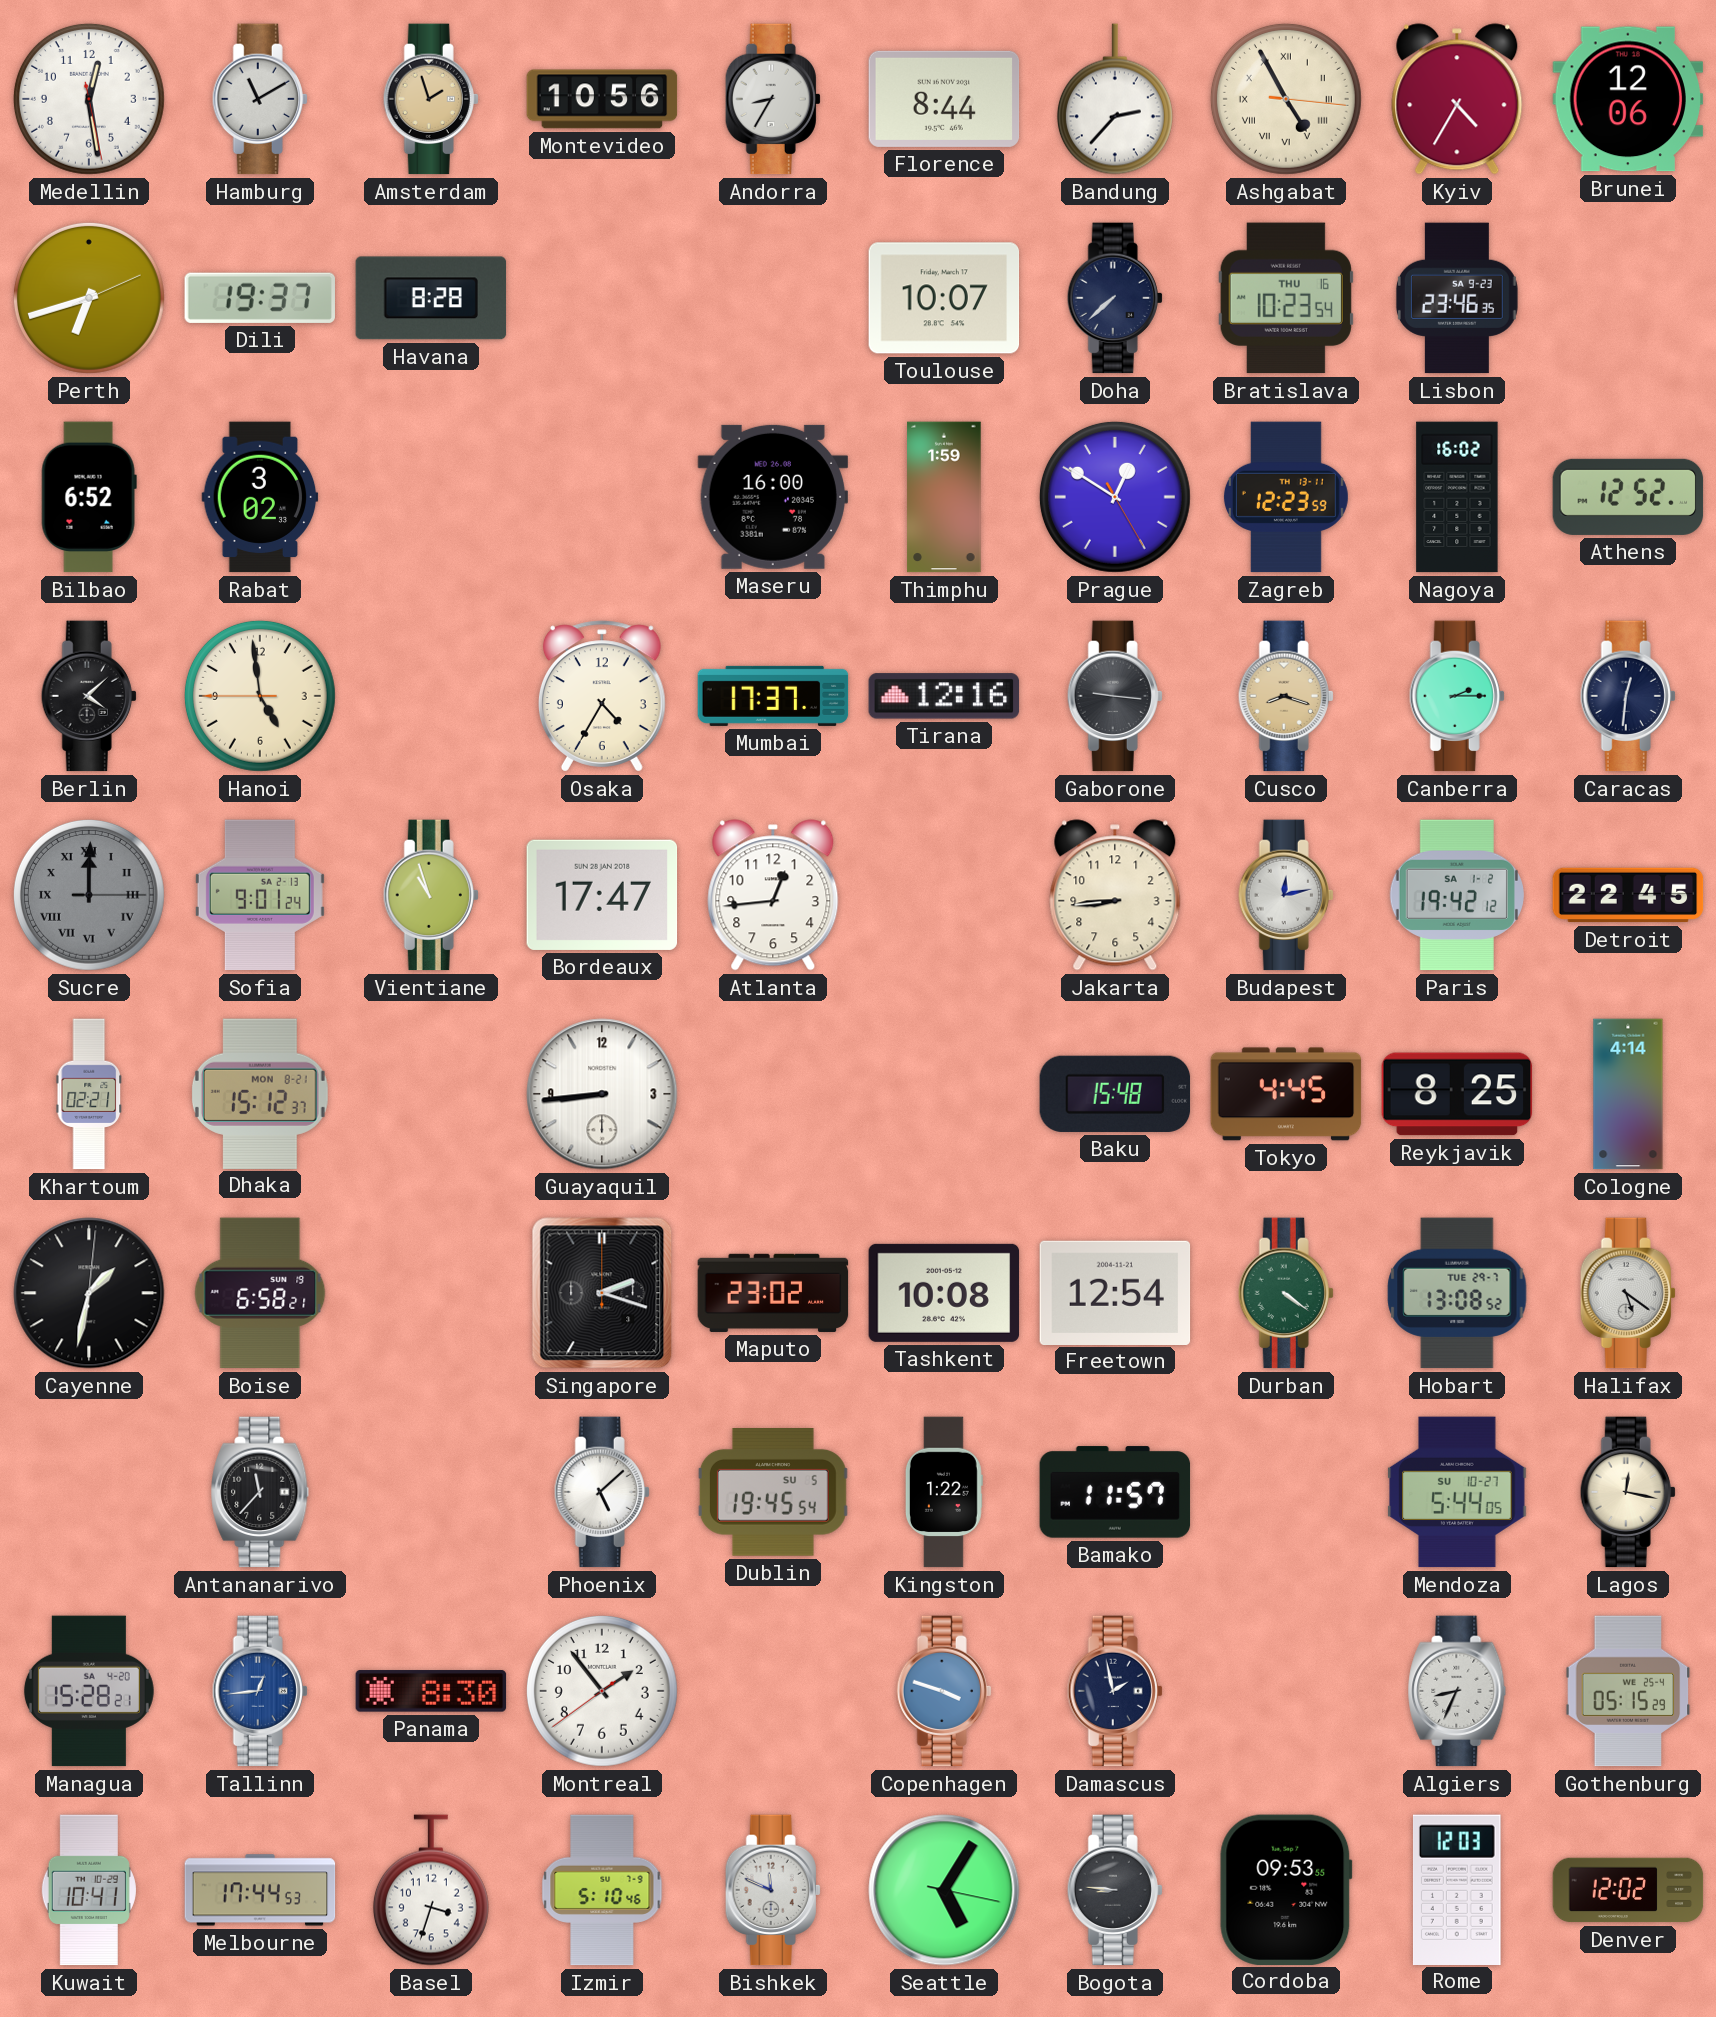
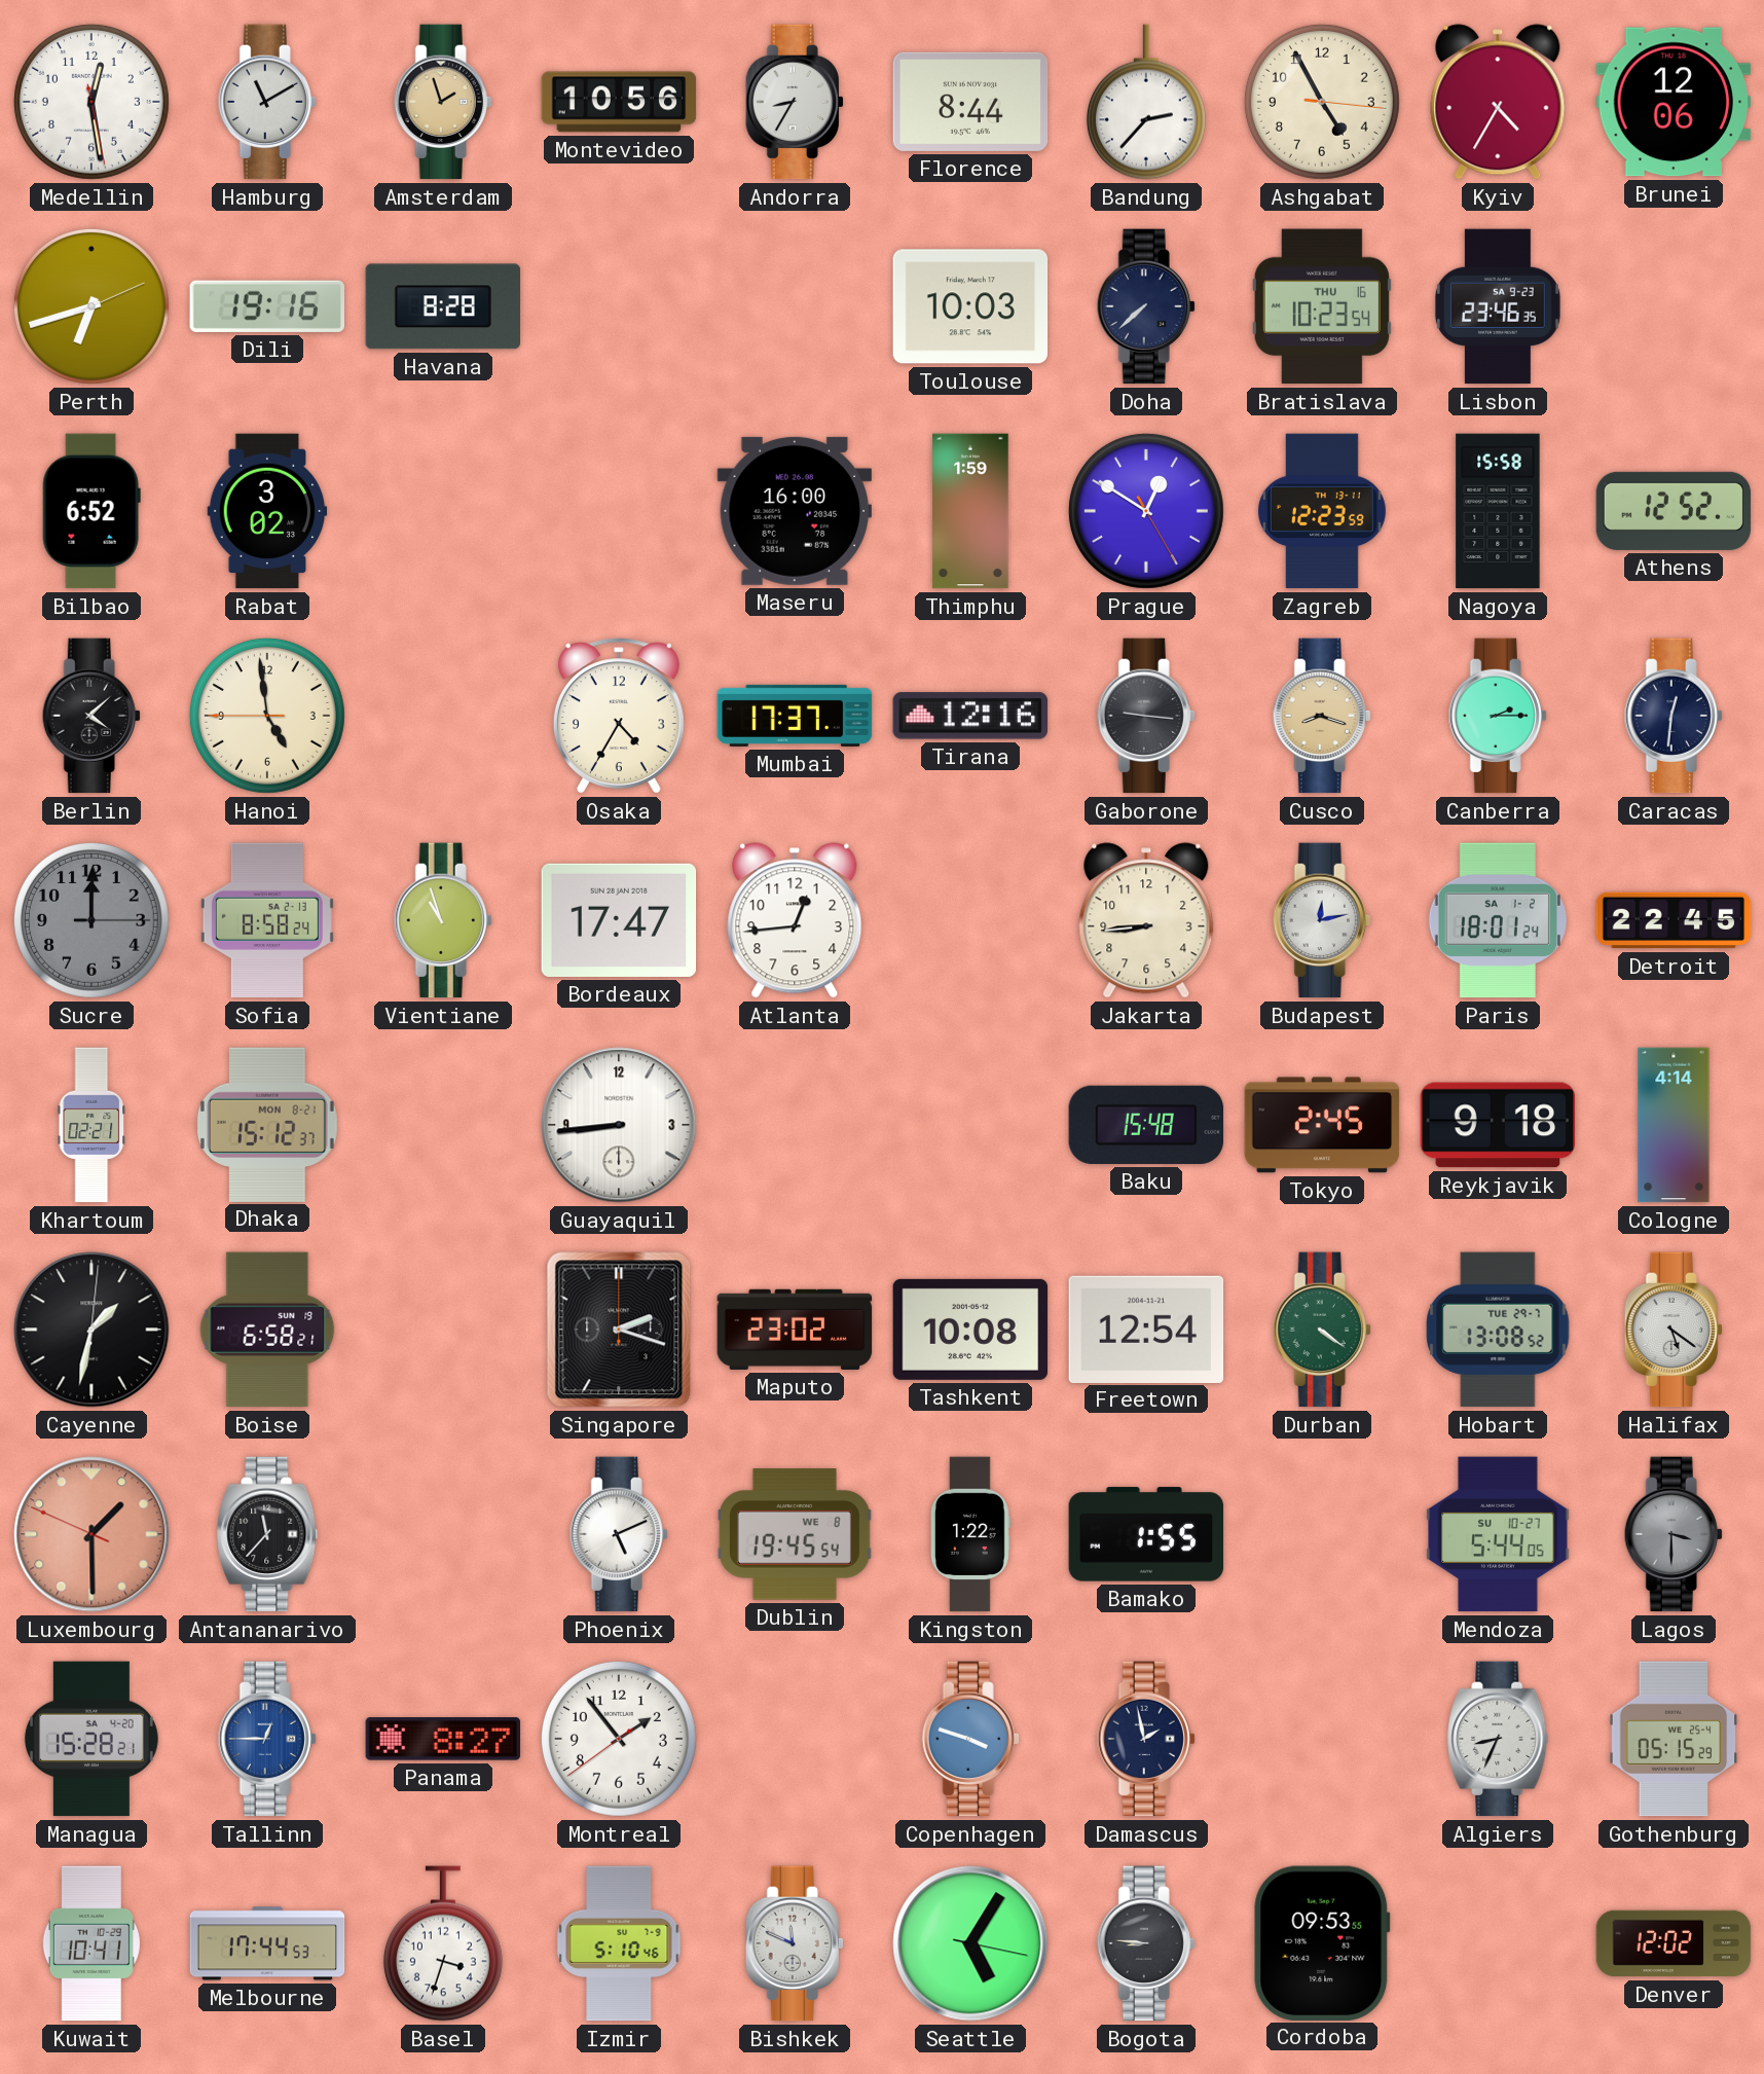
Ashgabat numerals: Roman -> Arabic
Dili: 19:37 -> 19:16
Toulouse: 10:07 -> 10:03
Nagoya: 16:02 -> 15:58
Sucre numerals: Roman -> Arabic
Sofia: 9:01 -> 8:58
Paris: 19:42 -> 18:01
Tokyo: 4:45 -> 2:45
Reykjavik: 8:25 -> 9:18
Luxembourg: none -> 1:29
Phoenix: 5:08 -> 5:11
Dublin date: SU 5 -> WE 8
Bamako: 11:57 -> 1:55
Lagos: 12:17 -> 3:30
Lagos dial: cream -> grey
Tallinn: 12:44 -> 12:45
Panama: 8:30 -> 8:27
Rome: 12:03 -> none
